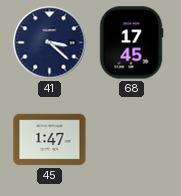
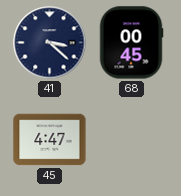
68: 17:45 -> 00:45
45: 1:47 -> 4:47
